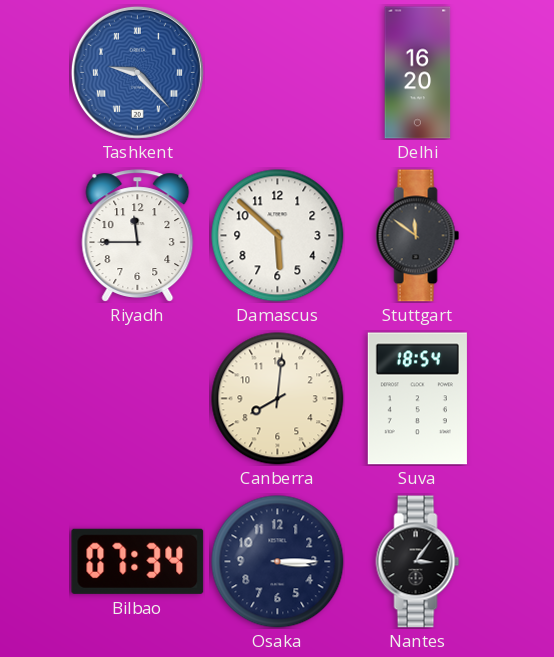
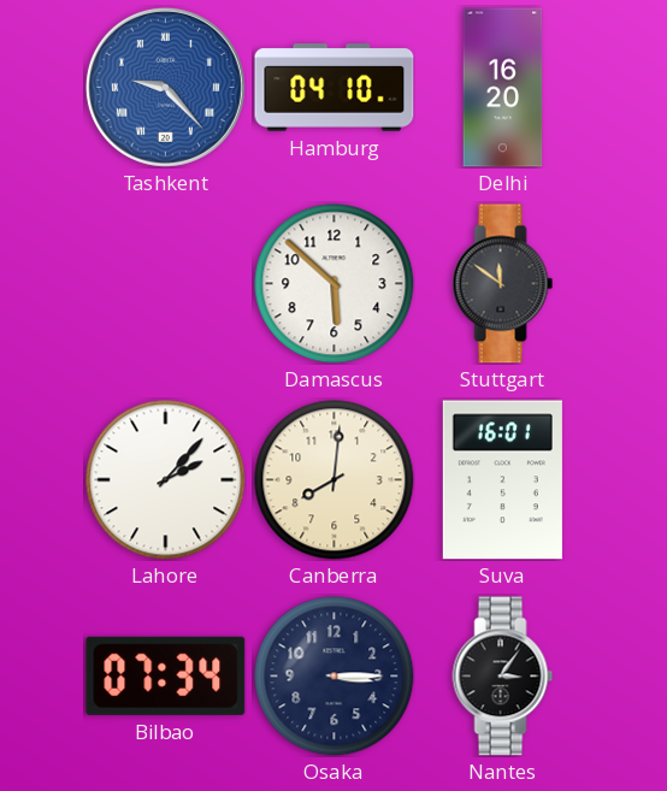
Hamburg: none -> 04:10
Riyadh: 11:45 -> none
Lahore: none -> 2:07
Suva: 18:54 -> 16:01
